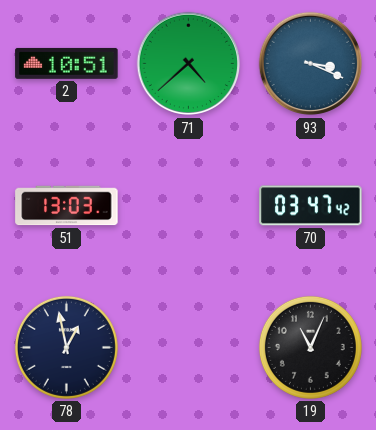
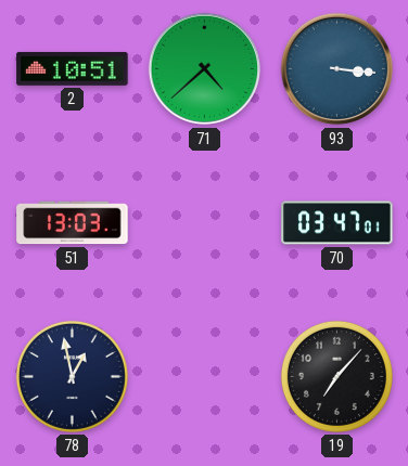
93: 3:19 -> 3:16
70: 03:47:42 -> 03:47:01
19: 11:04 -> 7:07
